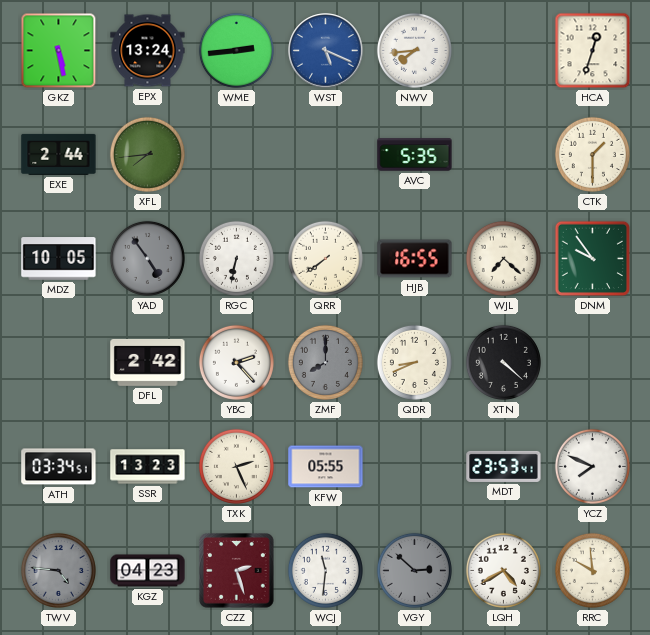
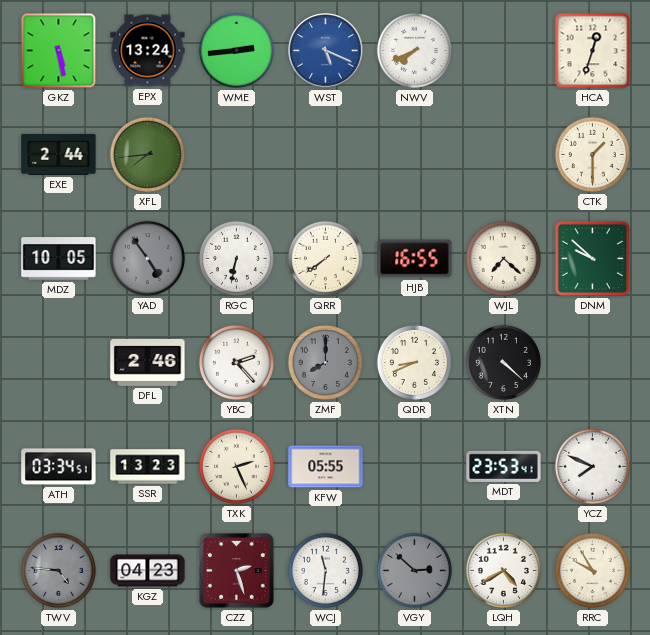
NWV: 7:44 -> 7:41
AVC: 5:35 -> none
DNM: 9:54 -> 9:52
DFL: 2:42 -> 2:46
RRC: 9:59 -> 9:55
